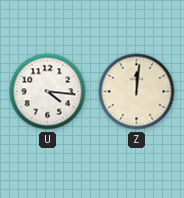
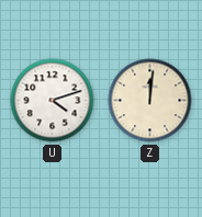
U: 4:16 -> 4:12
